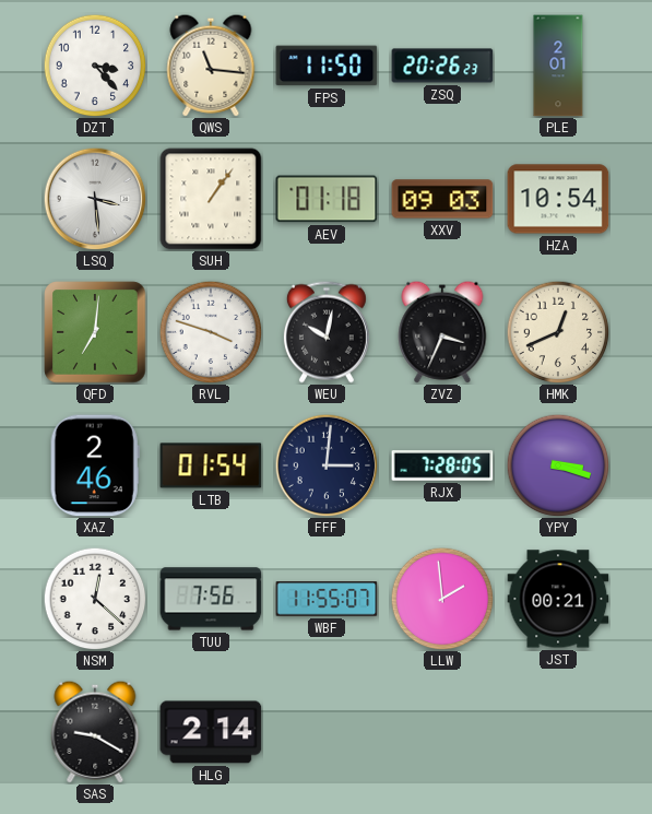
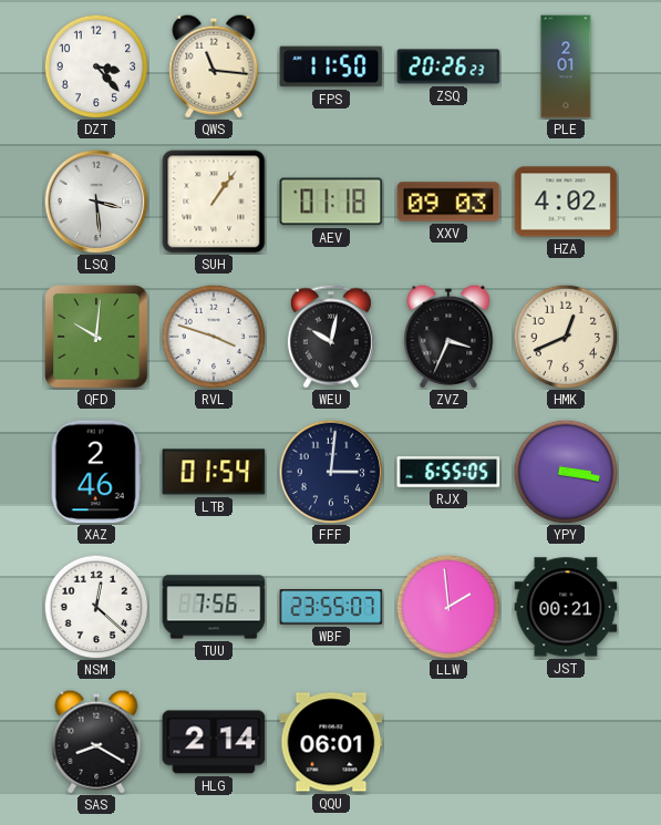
HZA: 10:54 -> 4:02
QFD: 7:01 -> 10:01
RJX: 7:28 -> 6:55
YPY: 3:18 -> 3:17
WBF: 11:55 -> 23:55
SAS: 9:20 -> 8:20
QQU: none -> 06:01
